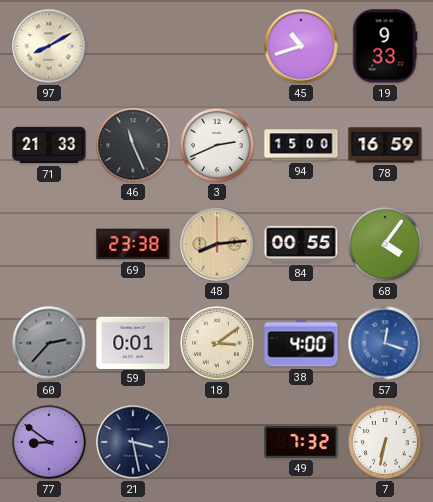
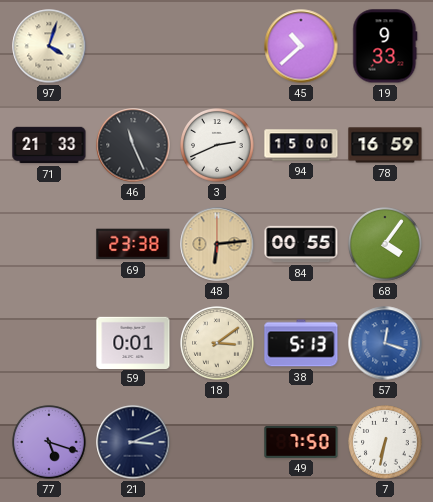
97: 8:10 -> 4:03
45: 10:42 -> 10:38
48: 8:14 -> 6:14
60: 2:37 -> none
38: 4:00 -> 5:13
77: 8:51 -> 5:18
21: 3:28 -> 3:11
49: 7:32 -> 7:50
